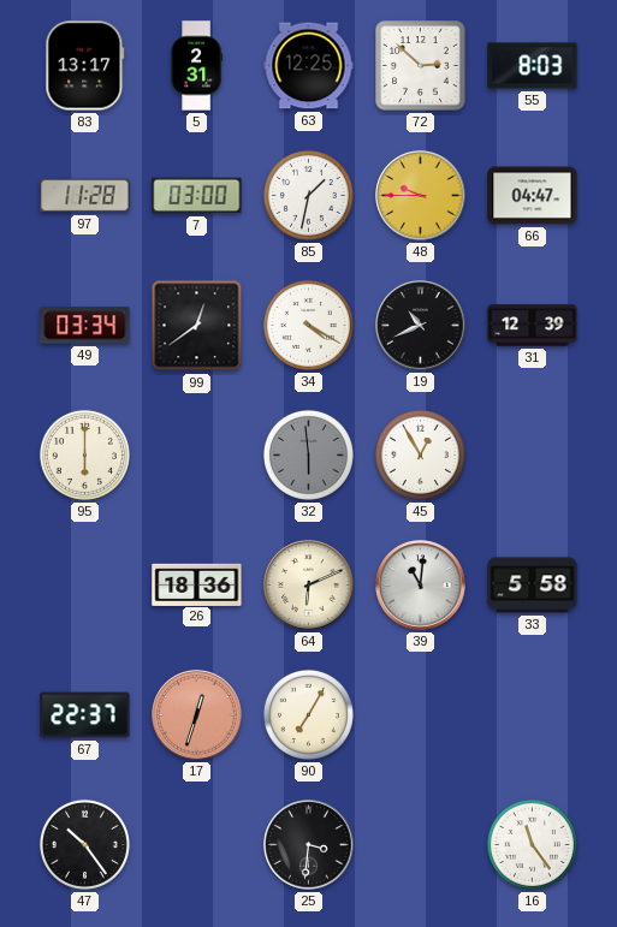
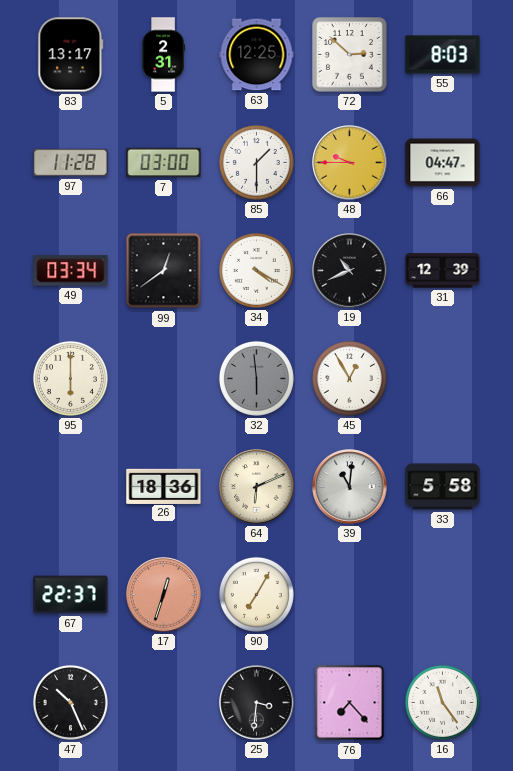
85: 1:32 -> 1:30
47: 10:24 -> 10:26
76: none -> 7:23
